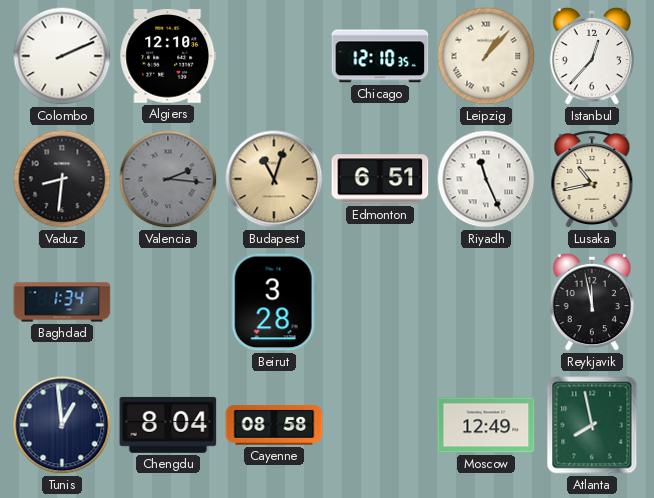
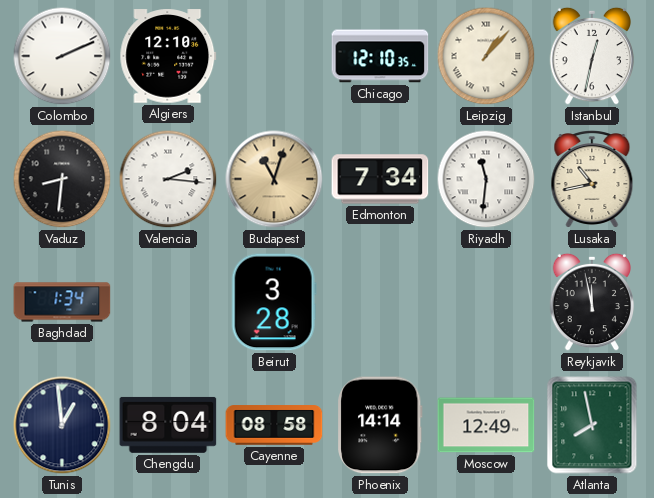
Istanbul: 12:37 -> 12:32
Valencia dial: grey -> white
Edmonton: 6:51 -> 7:34
Riyadh: 11:26 -> 11:31
Phoenix: none -> 14:14
